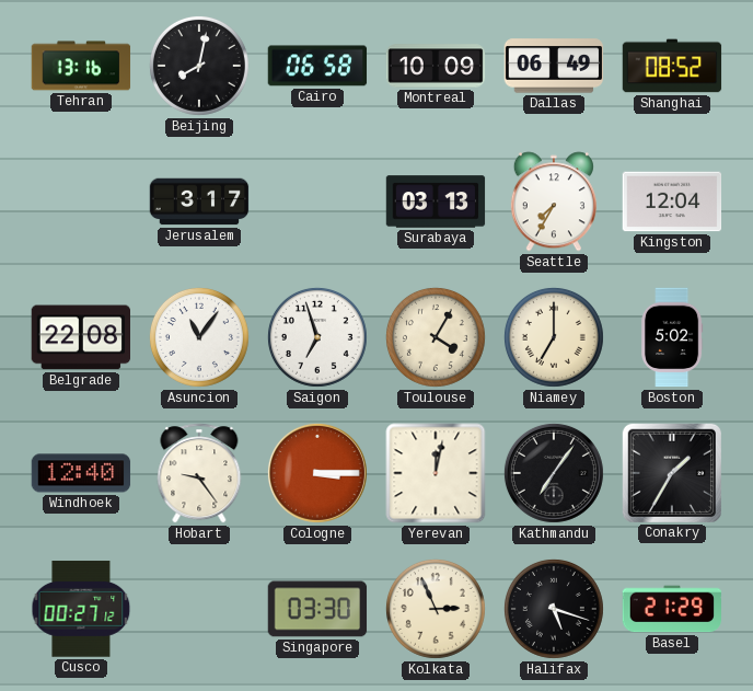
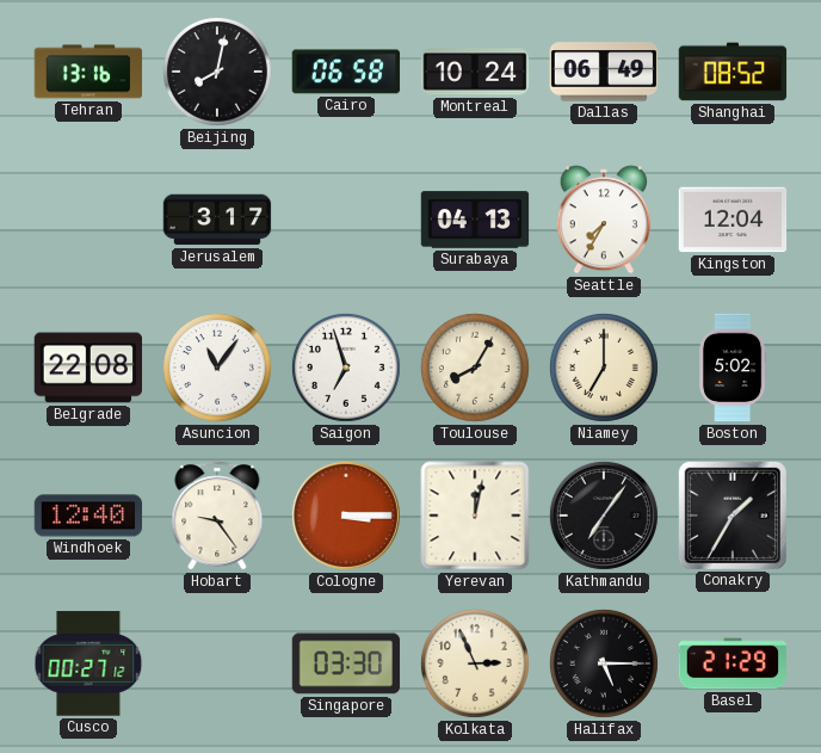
Montreal: 10:09 -> 10:24
Surabaya: 03:13 -> 04:13
Toulouse: 4:05 -> 8:05
Halifax: 5:18 -> 5:15
